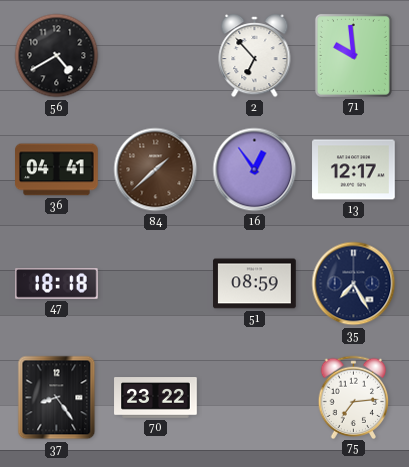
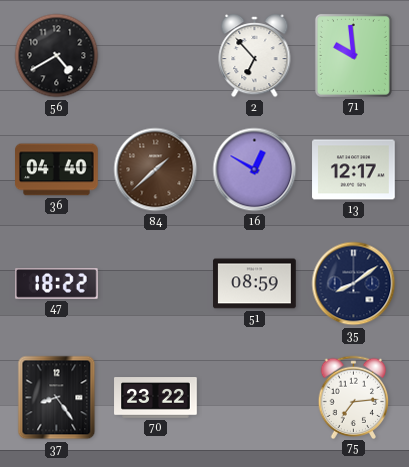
36: 04:41 -> 04:40
16: 12:54 -> 12:50
47: 18:18 -> 18:22
35: 7:25 -> 8:09
